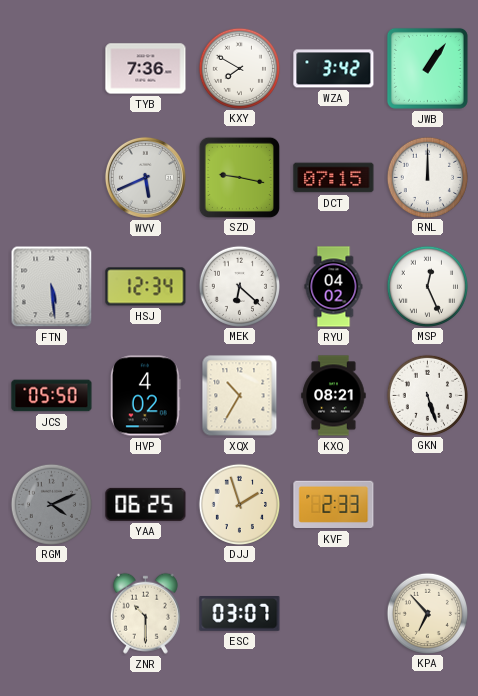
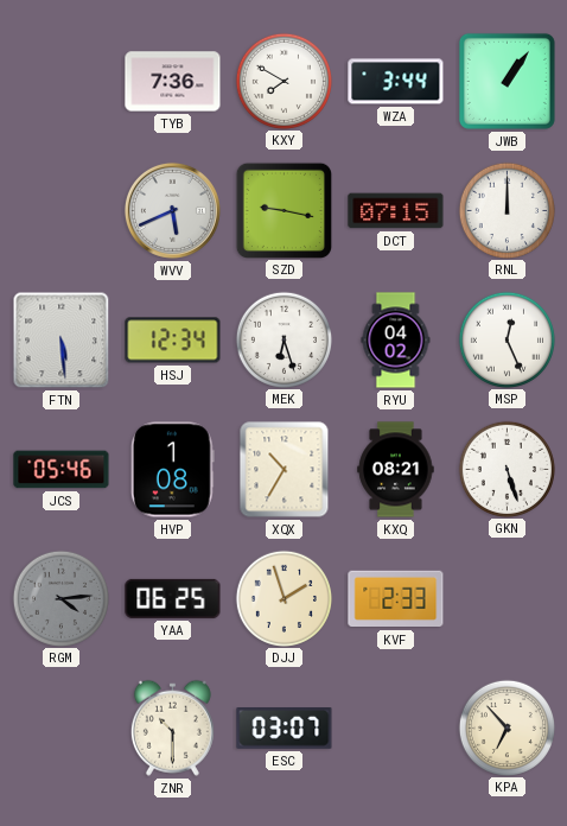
WZA: 3:42 -> 3:44
MEK: 6:22 -> 6:27
JCS: 05:50 -> 05:46
HVP: 4:02 -> 1:08
RGM: 4:11 -> 4:14
